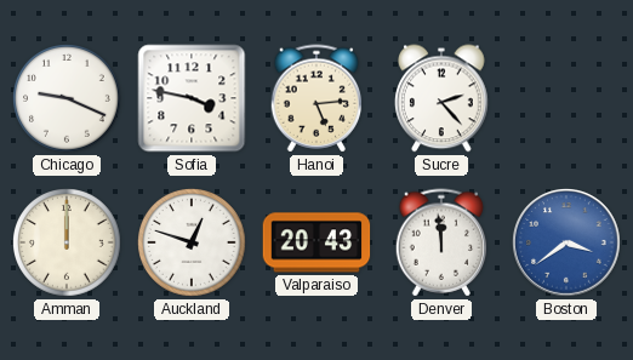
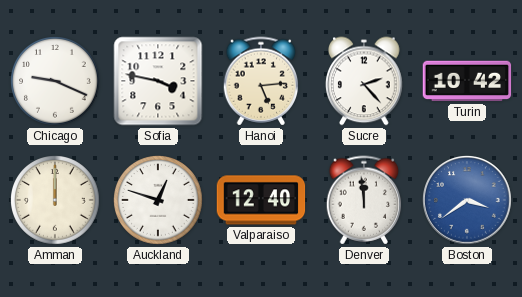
Turin: none -> 10:42
Valparaiso: 20:43 -> 12:40
